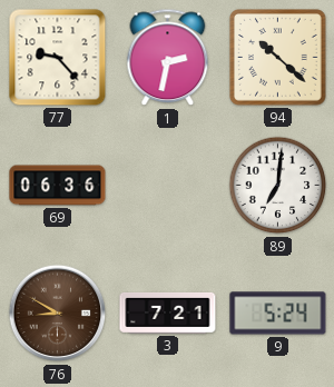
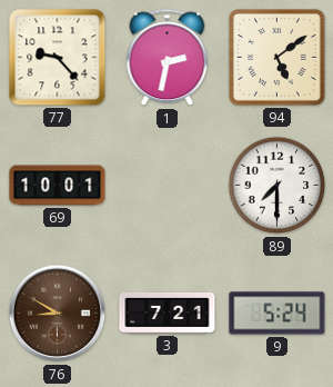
94: 10:22 -> 5:09
69: 06:36 -> 10:01
89: 7:01 -> 7:30
